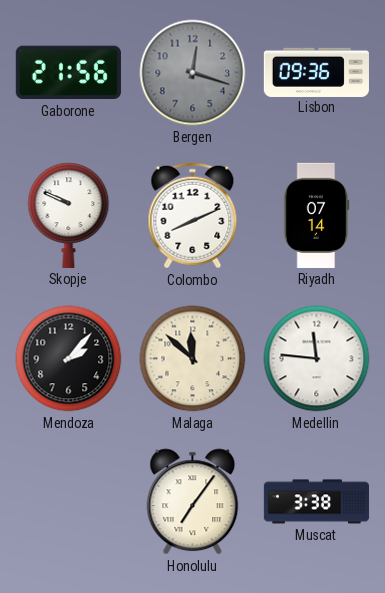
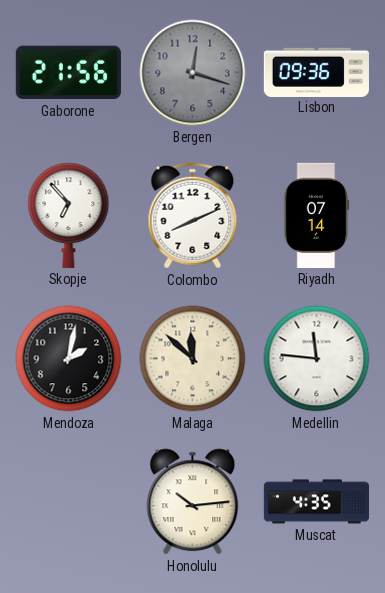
Skopje: 9:49 -> 6:53
Mendoza: 2:07 -> 2:02
Honolulu: 7:06 -> 10:14
Muscat: 3:38 -> 4:35
